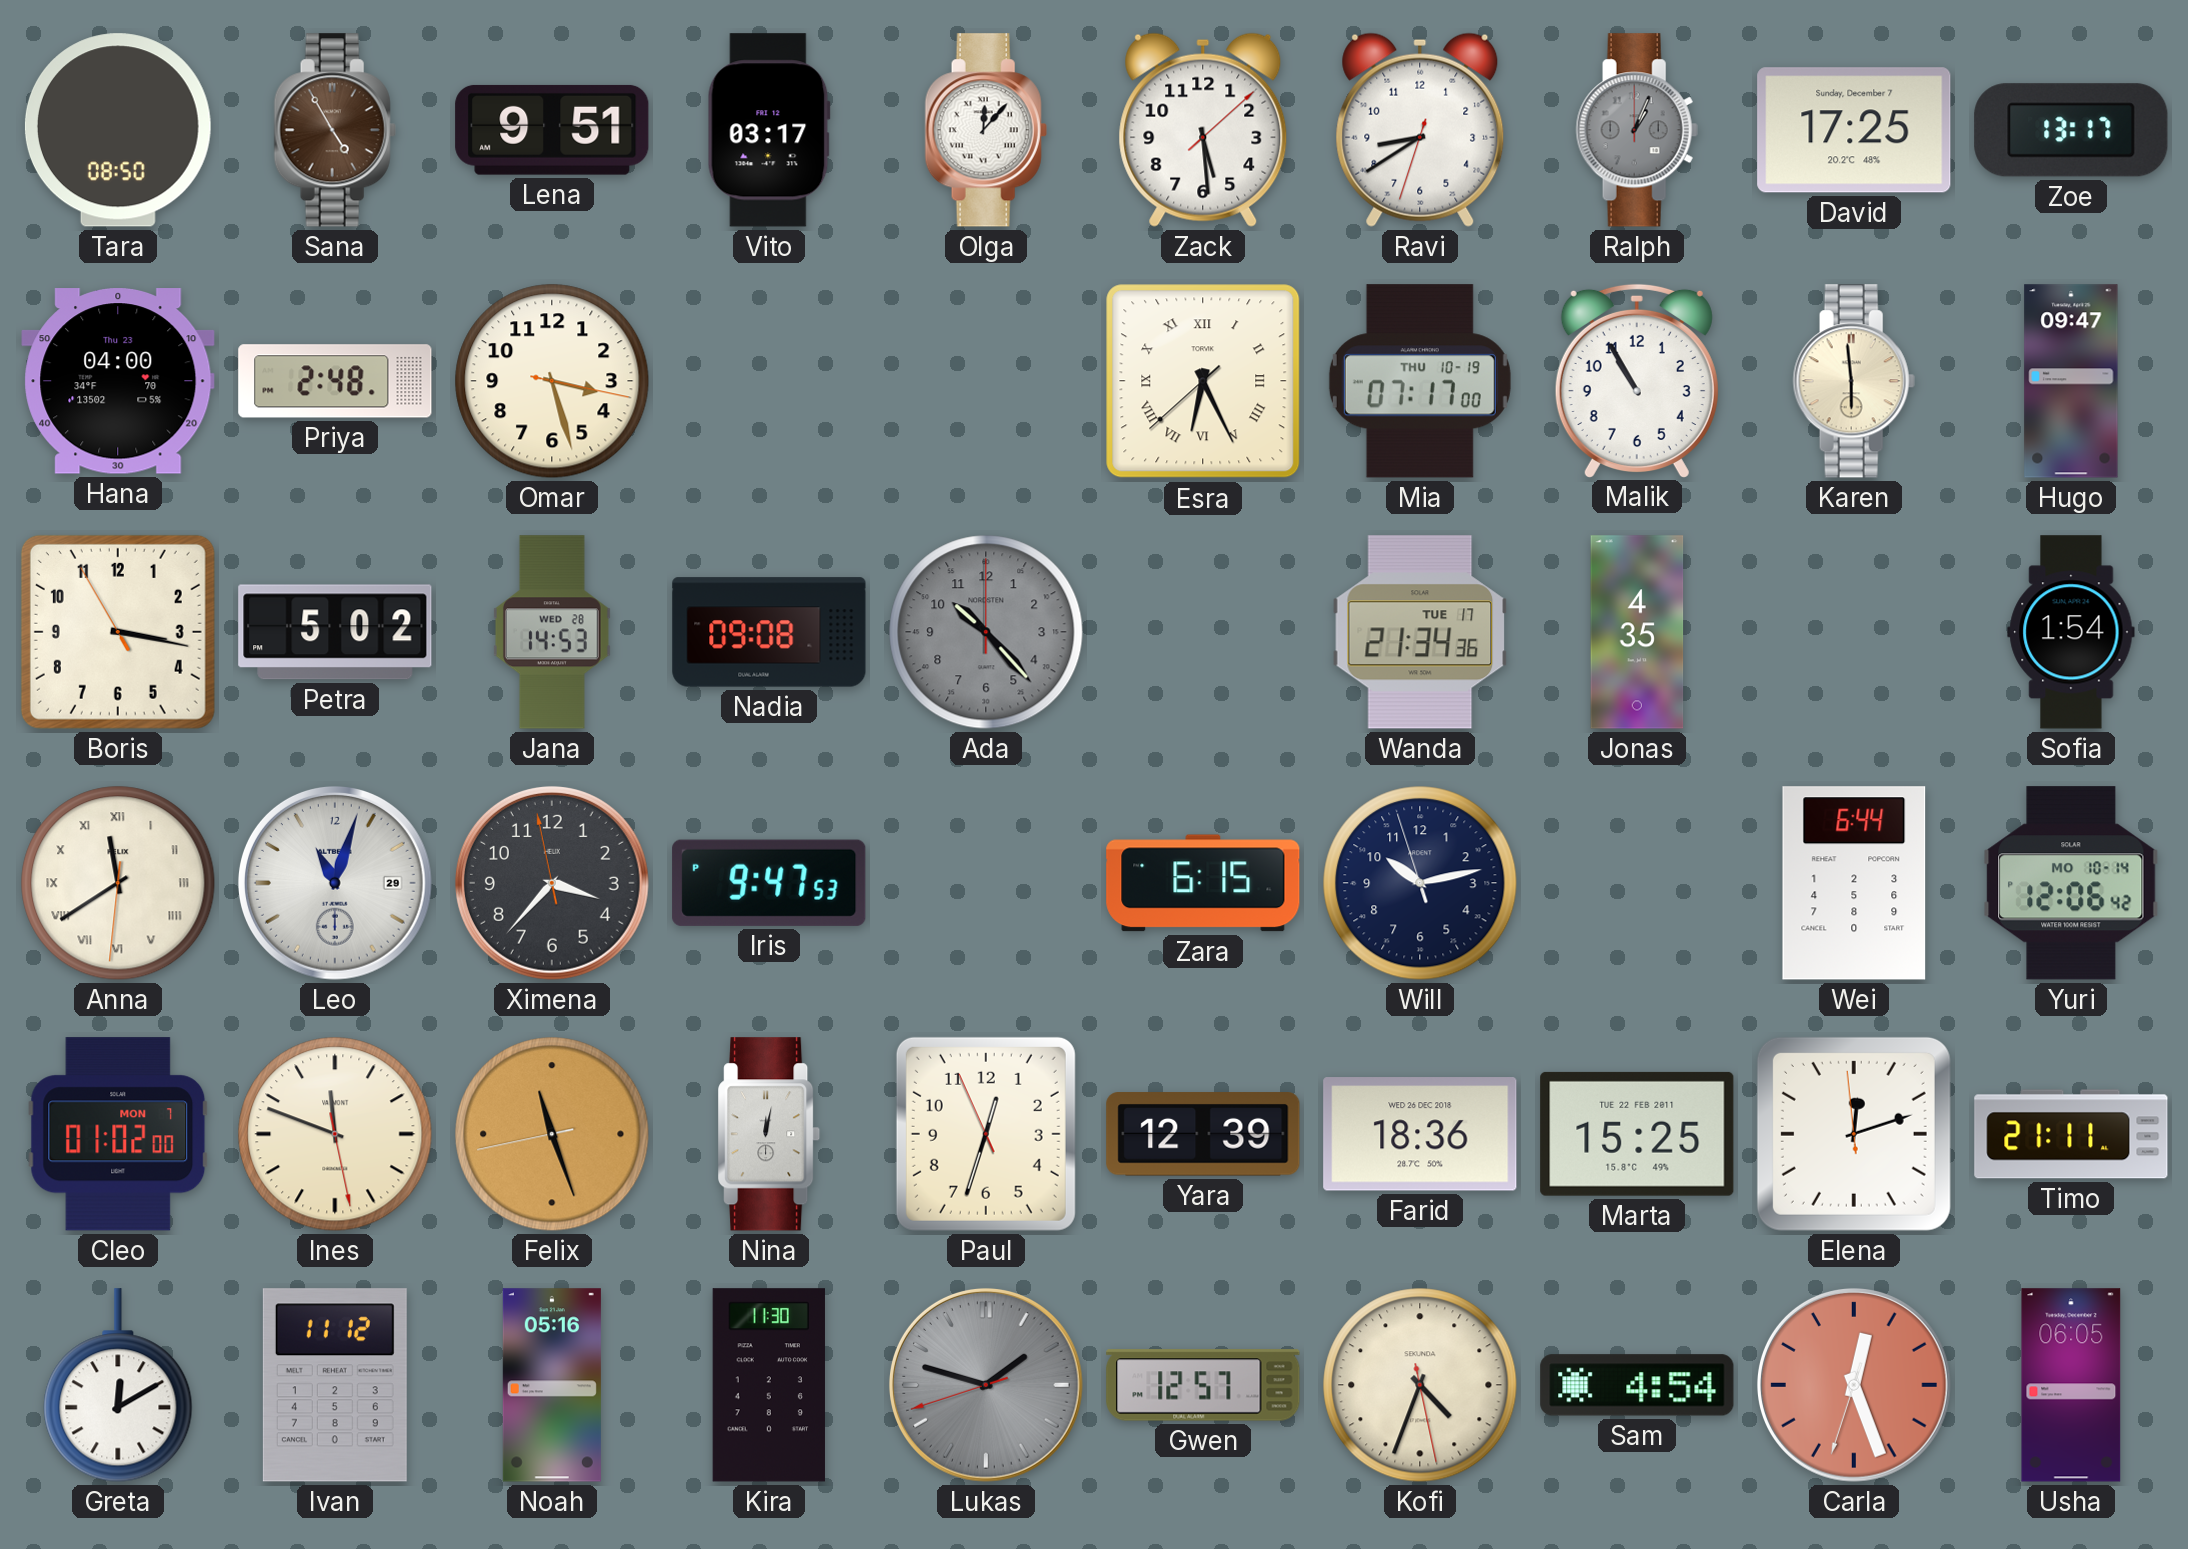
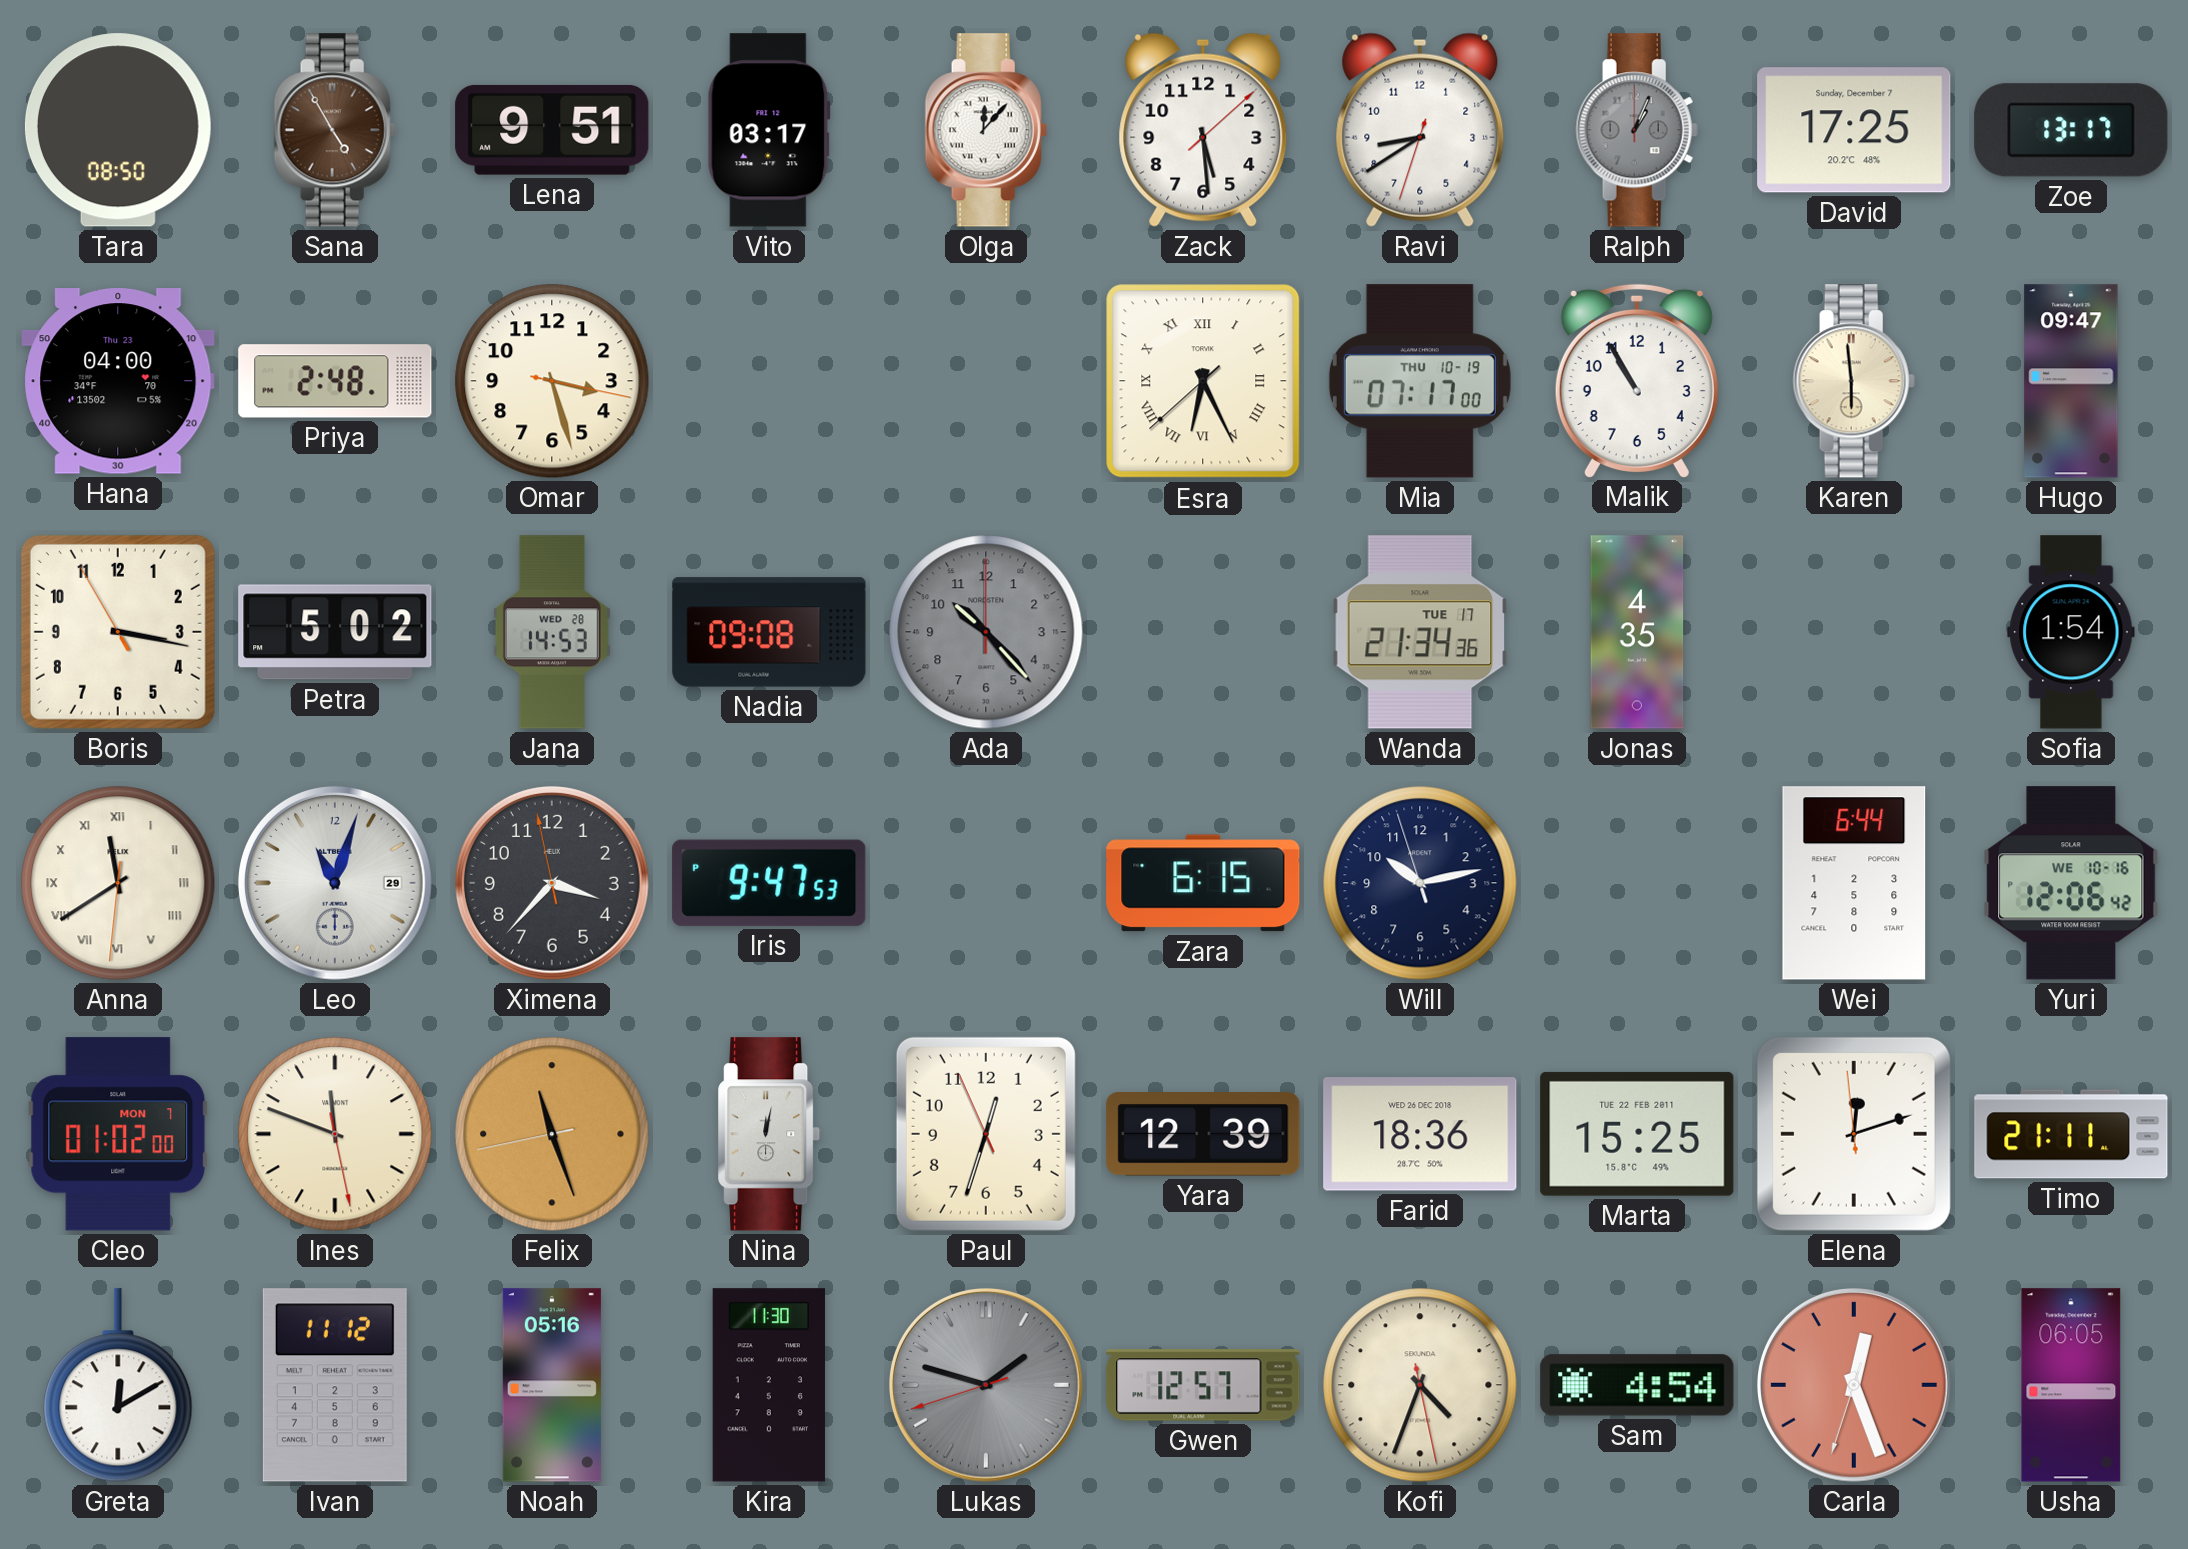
Yuri date: MO 10-14 -> WE 10-16
